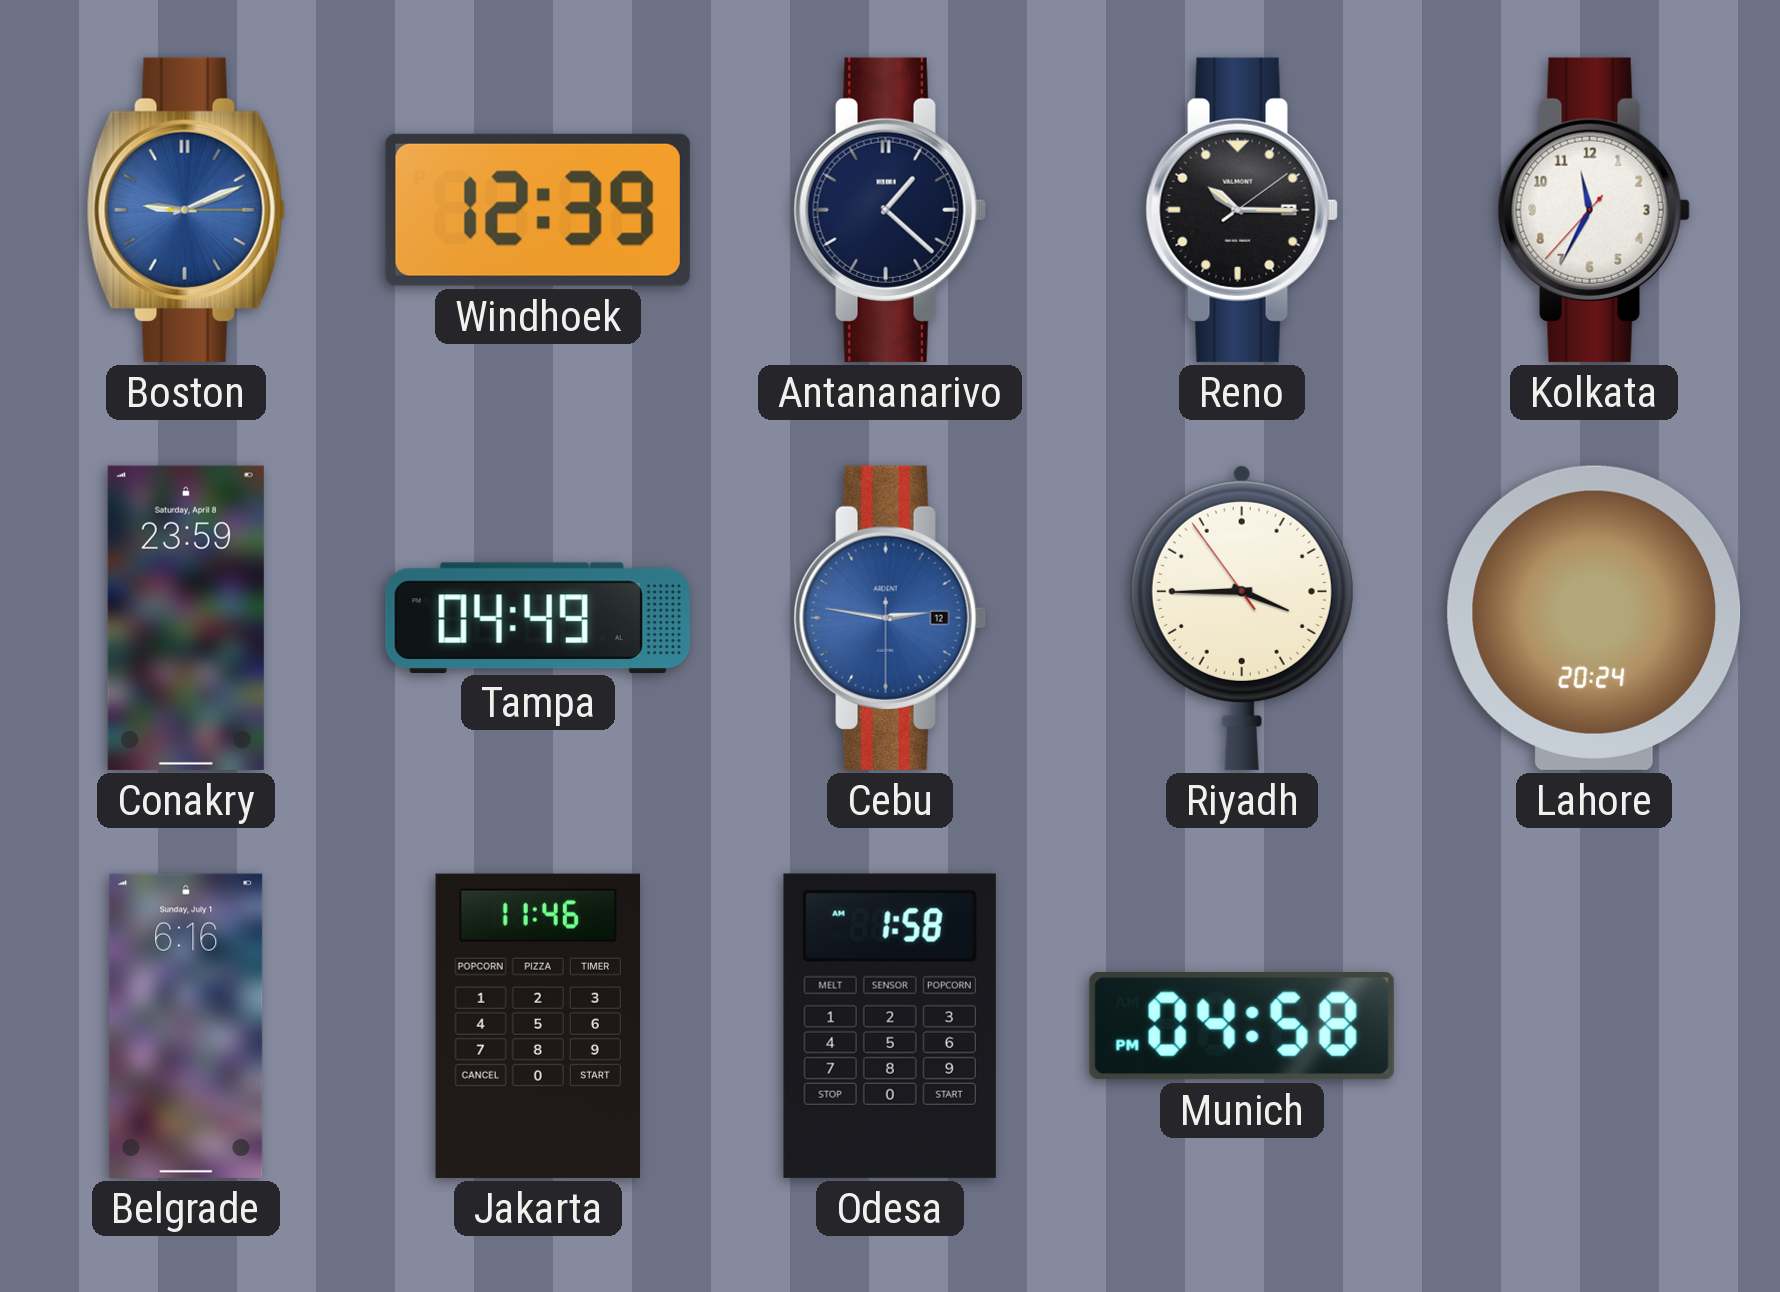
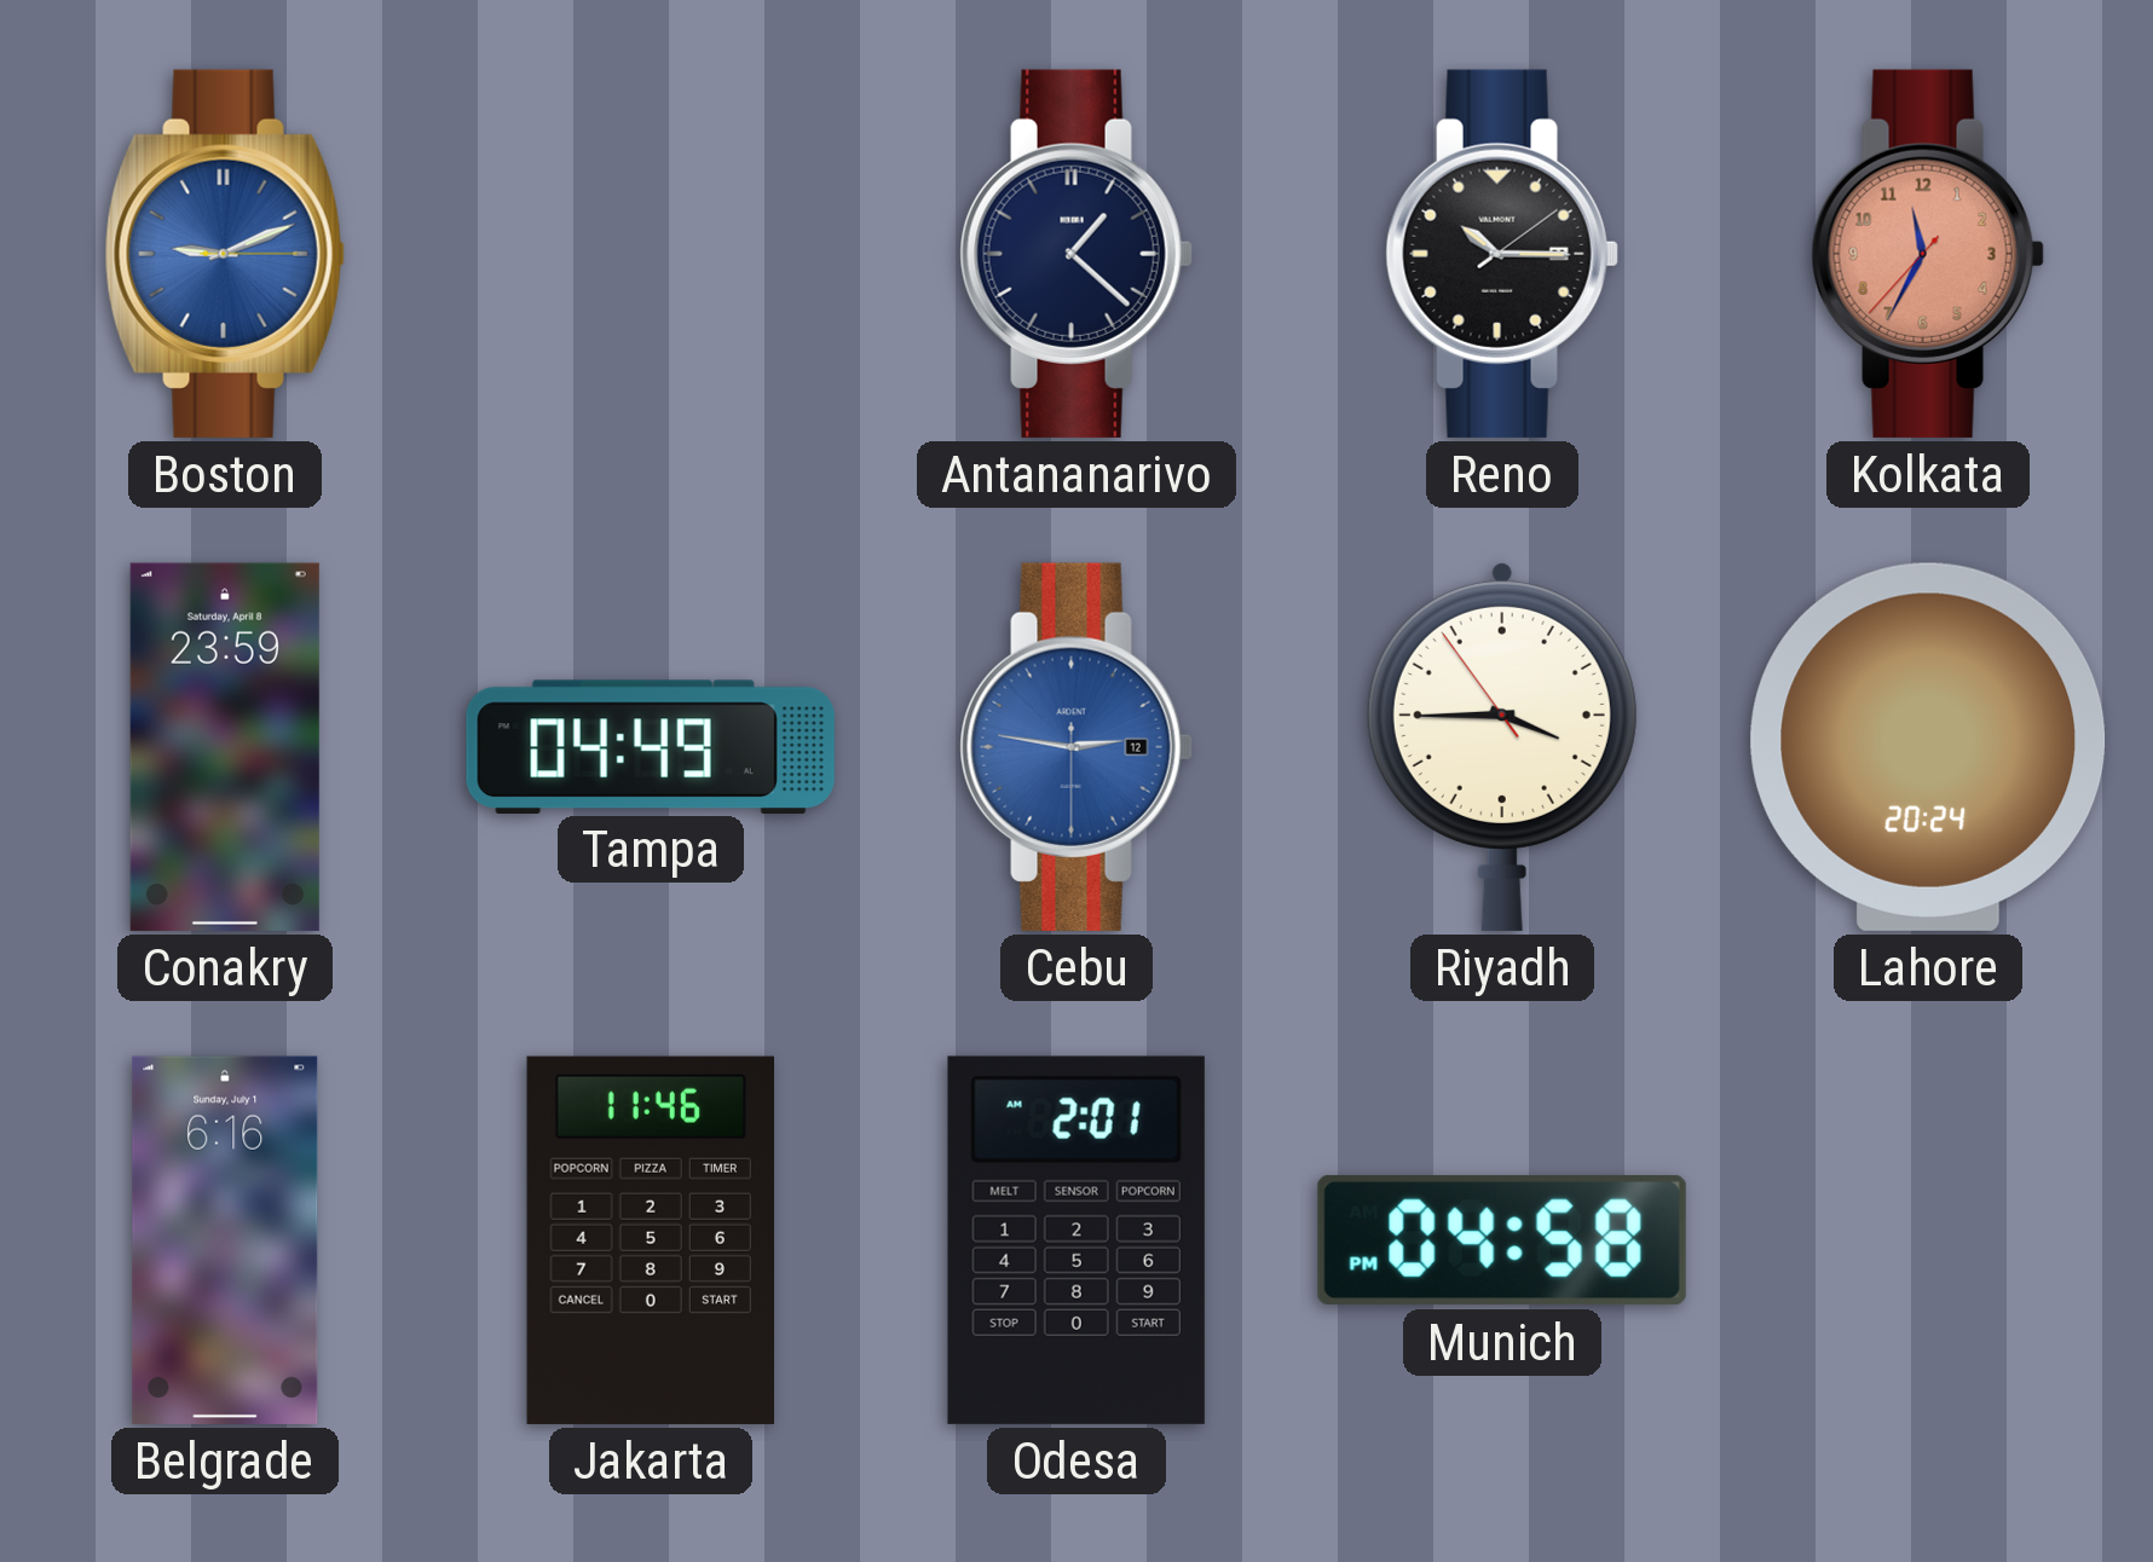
Windhoek: 12:39 -> none
Kolkata dial: white -> salmon
Odesa: 1:58 -> 2:01
